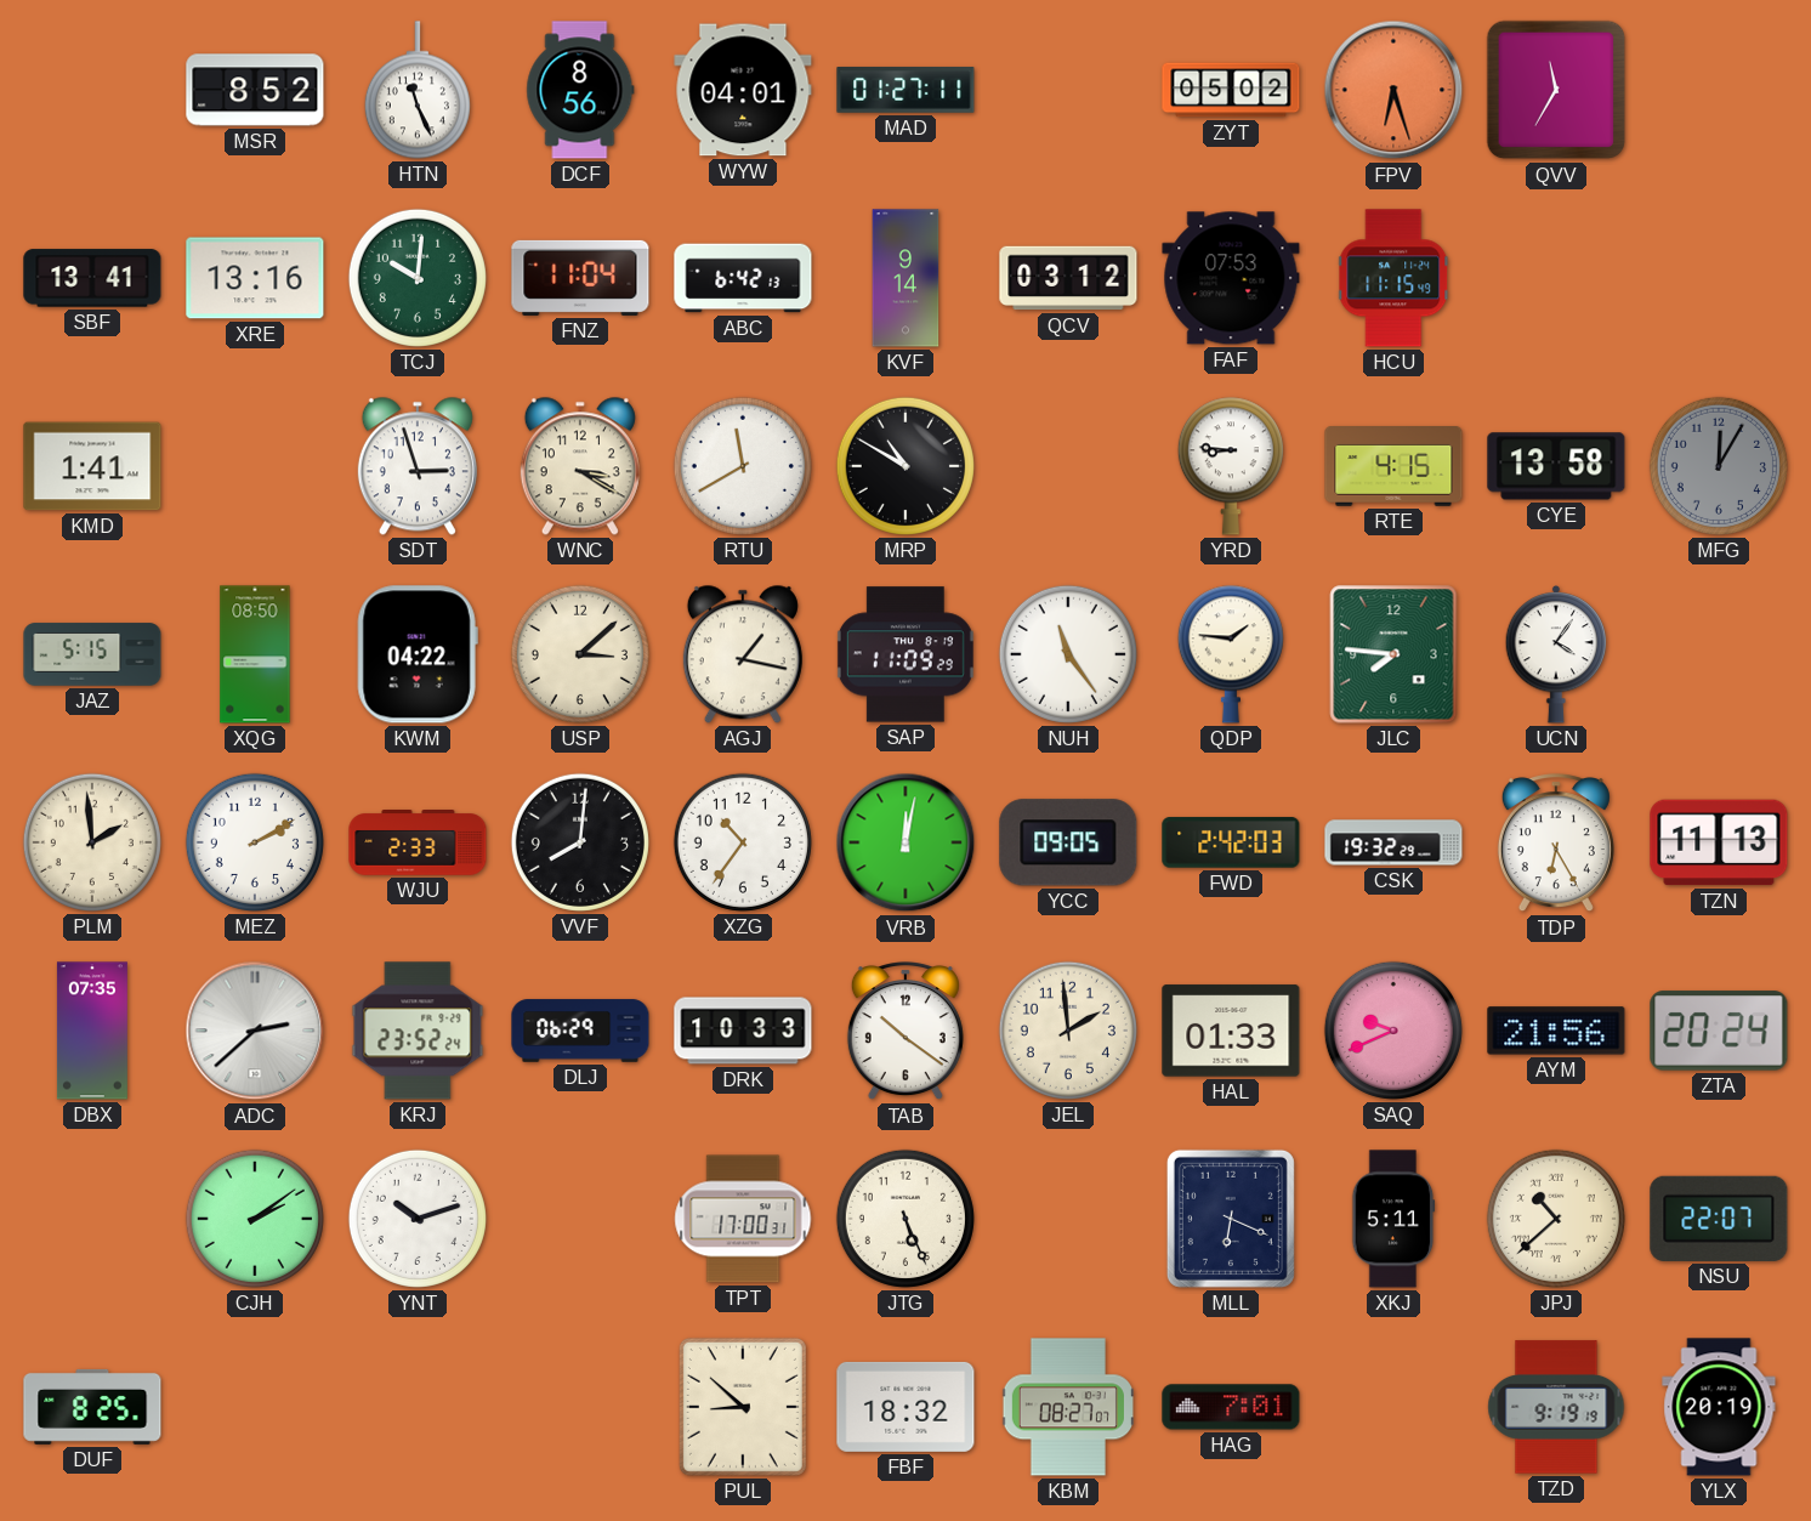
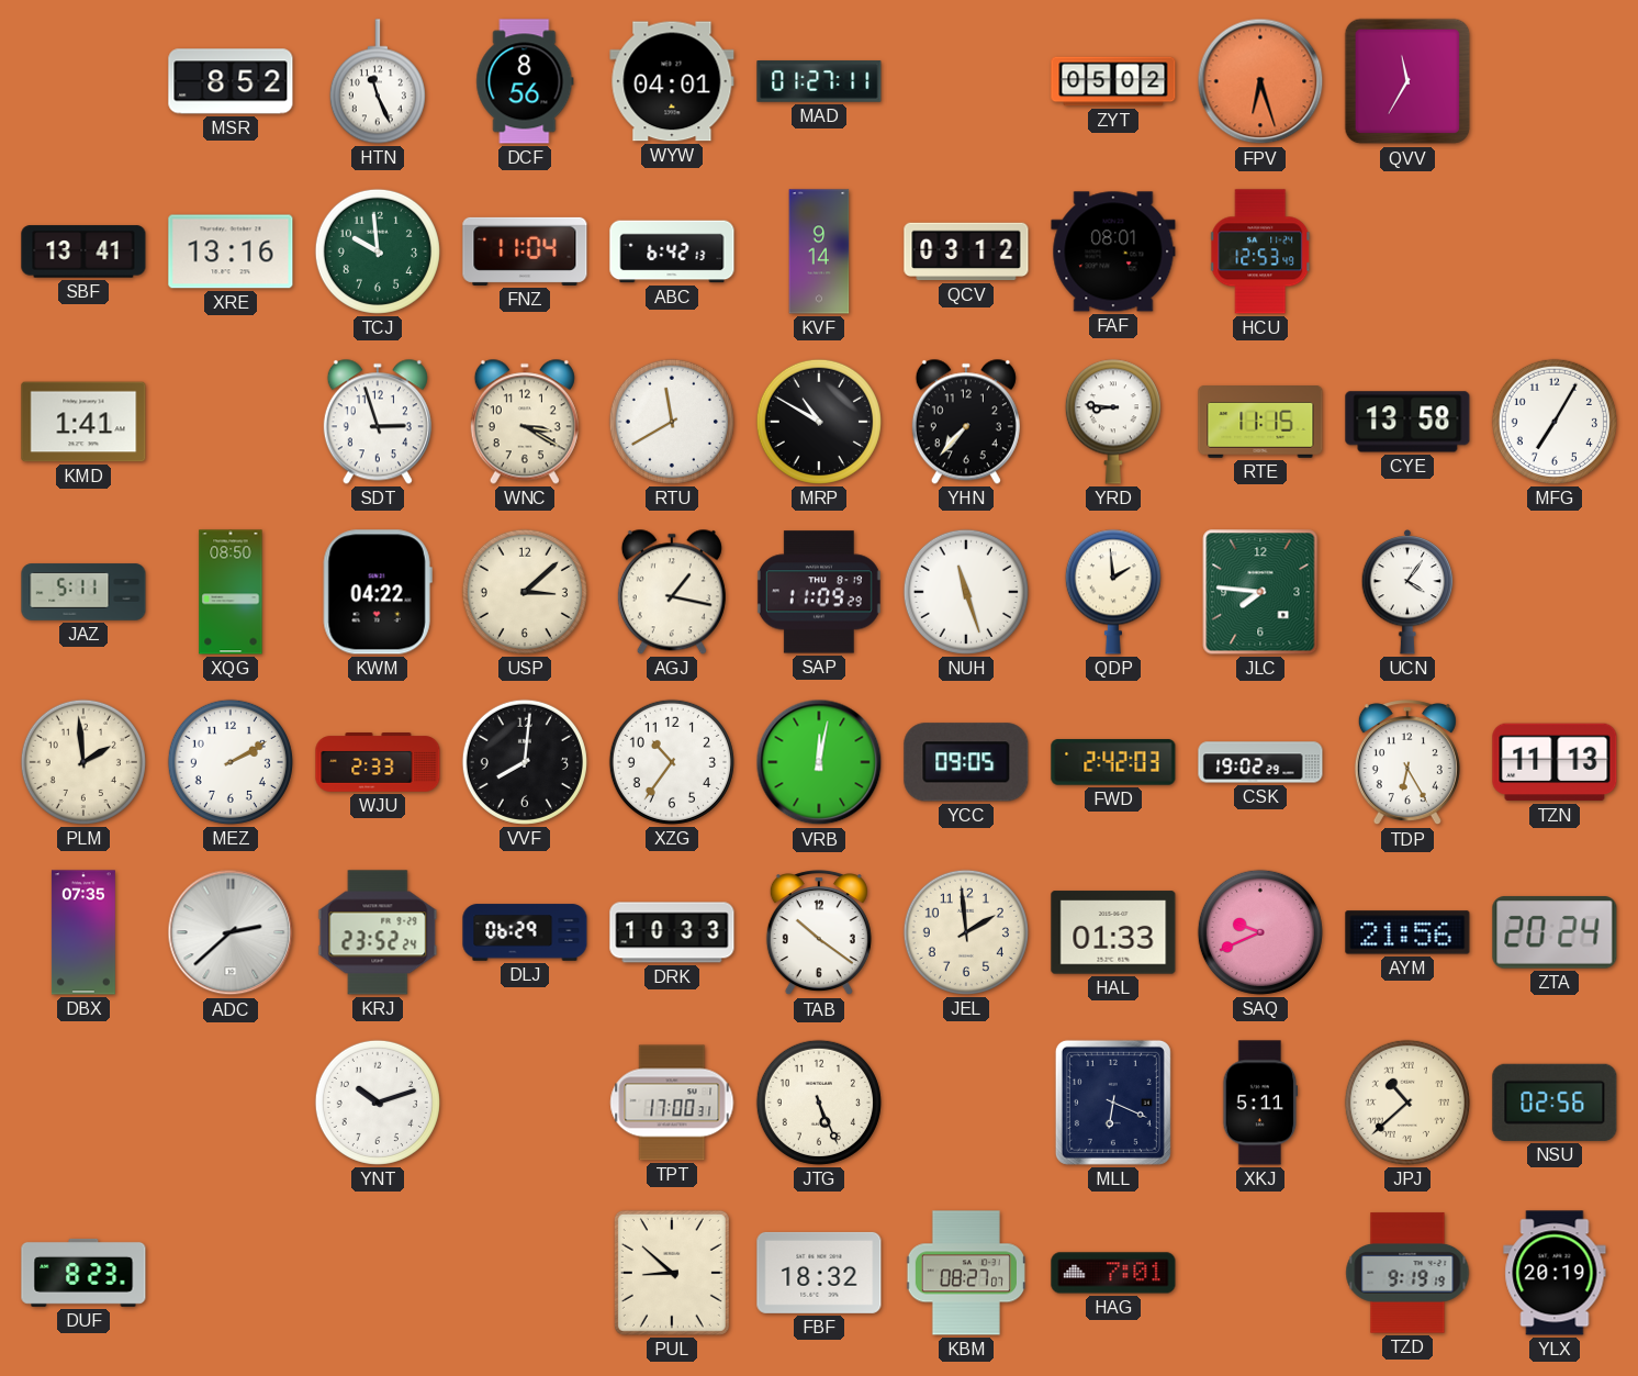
TCJ: 10:01 -> 9:59
FAF: 07:53 -> 08:01
HCU: 11:15 -> 12:53
YHN: none -> 7:37
RTE: 4:15 -> 11:15
MFG: 12:05 -> 7:05
MFG dial: grey -> white
JAZ: 5:15 -> 5:11
NUH: 11:24 -> 11:27
QDP: 1:46 -> 1:59
CSK: 19:32 -> 19:02
CJH: 2:09 -> none
NSU: 22:07 -> 02:56
DUF: 8:25 -> 8:23
